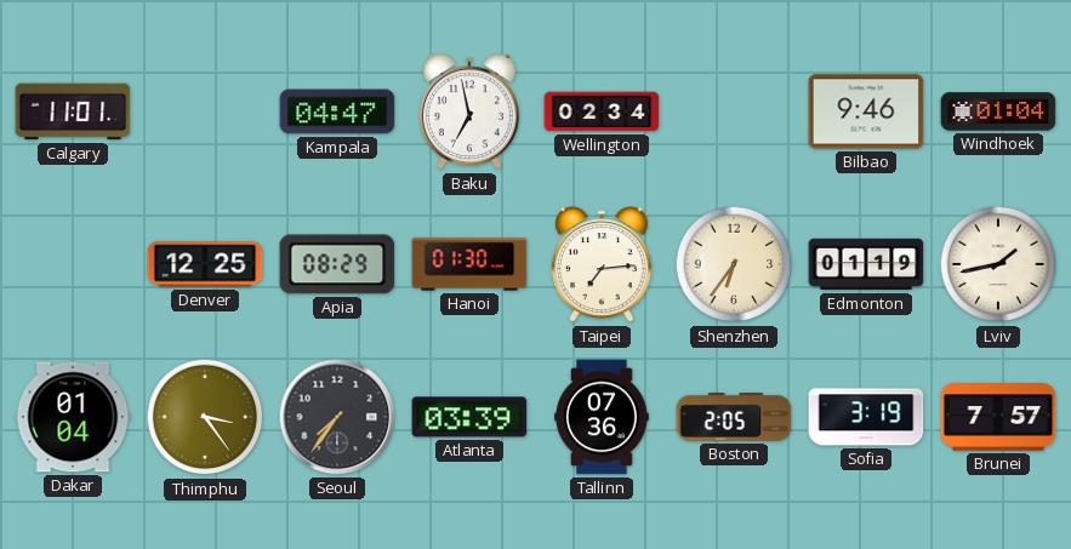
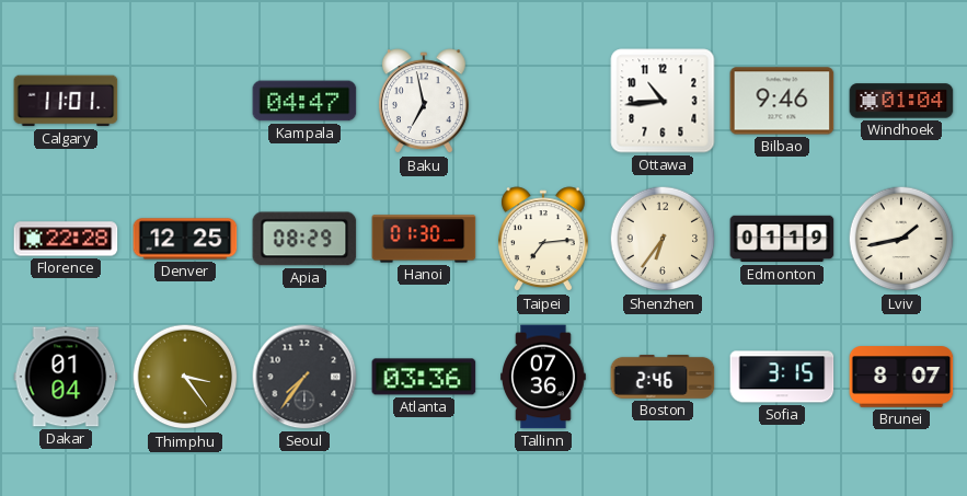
Wellington: 02:34 -> none
Ottawa: none -> 10:44
Florence: none -> 22:28
Atlanta: 03:39 -> 03:36
Boston: 2:05 -> 2:46
Sofia: 3:19 -> 3:15
Brunei: 7:57 -> 8:07
